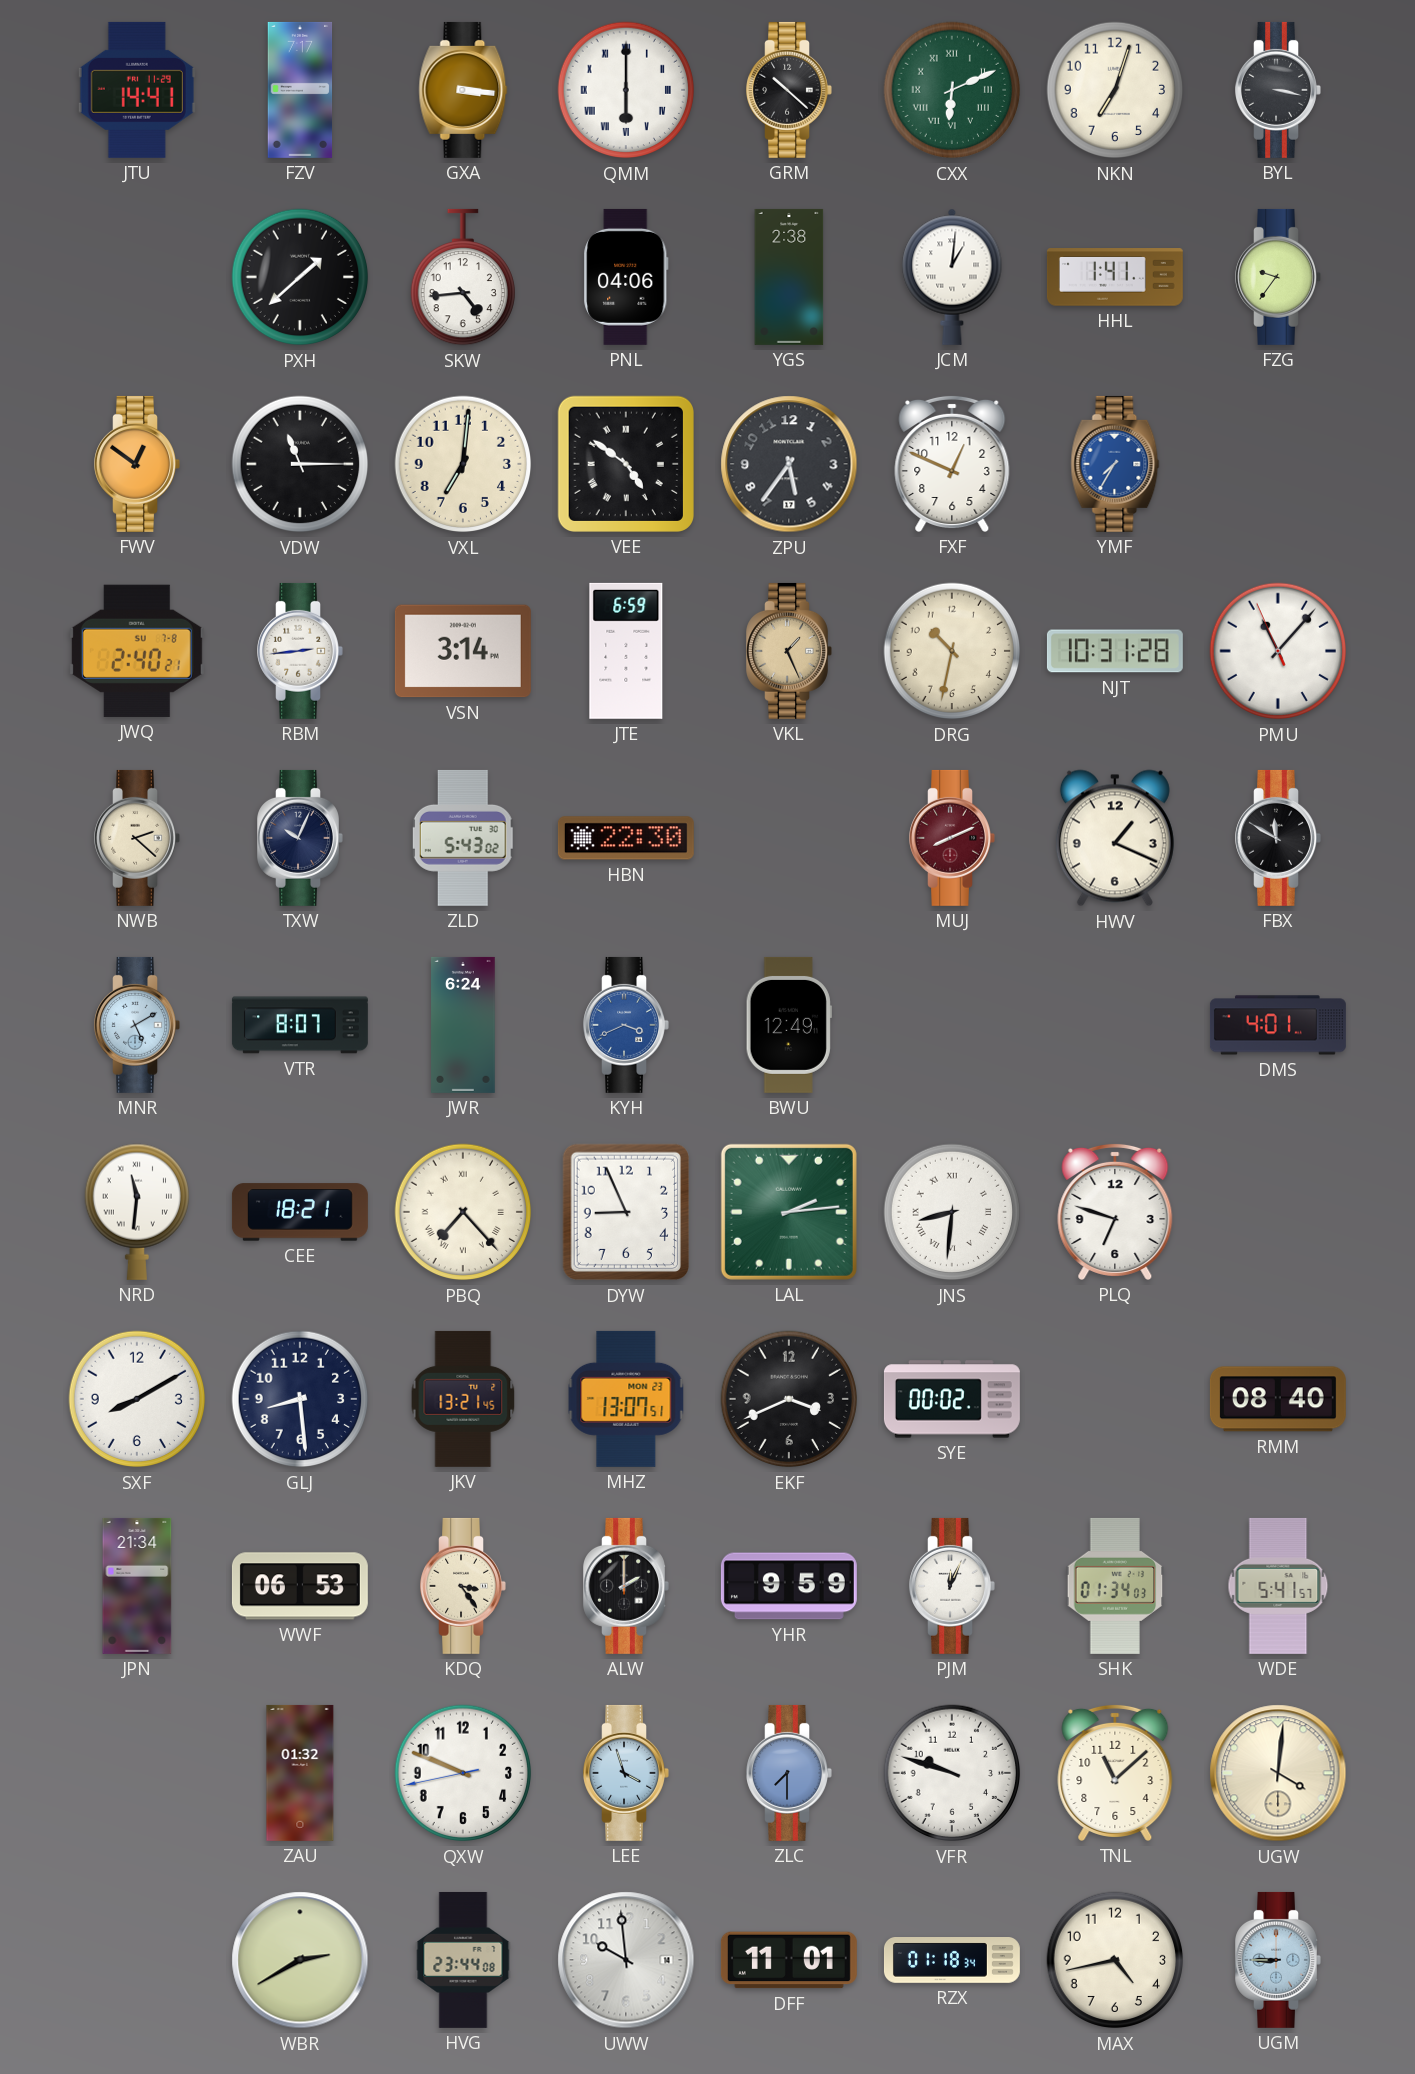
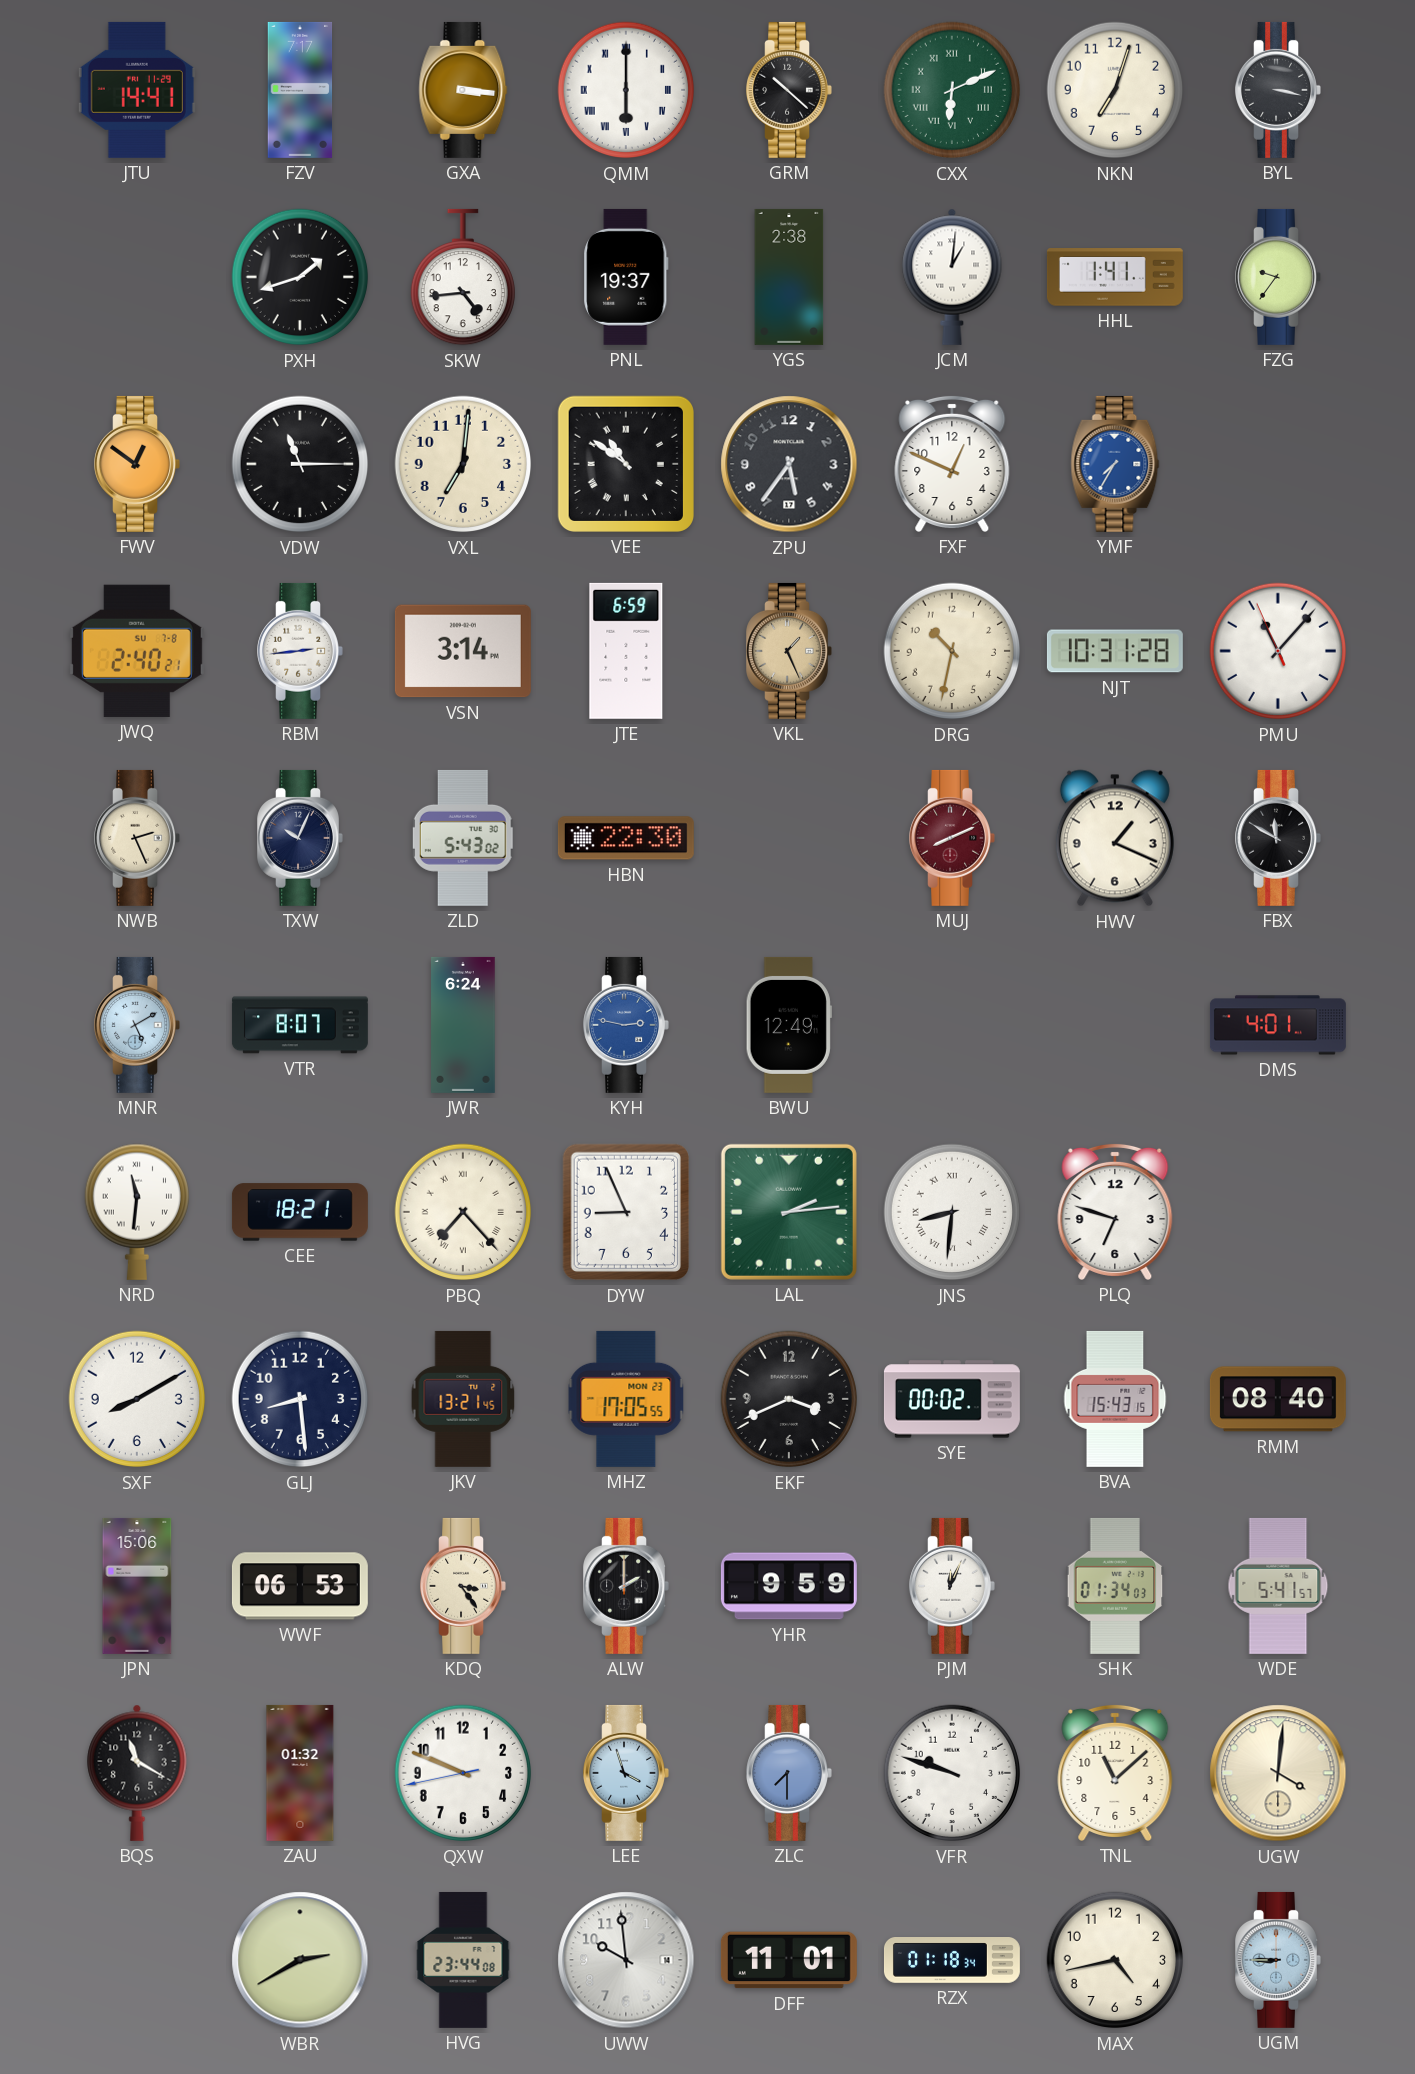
PXH: 1:38 -> 1:42
PNL: 04:06 -> 19:37
VEE: 4:51 -> 10:51
NWB: 2:22 -> 2:26
KYH: 3:41 -> 2:47
MHZ: 13:07 -> 17:05
BVA: none -> 15:43
JPN: 21:34 -> 15:06
BQS: none -> 11:20
